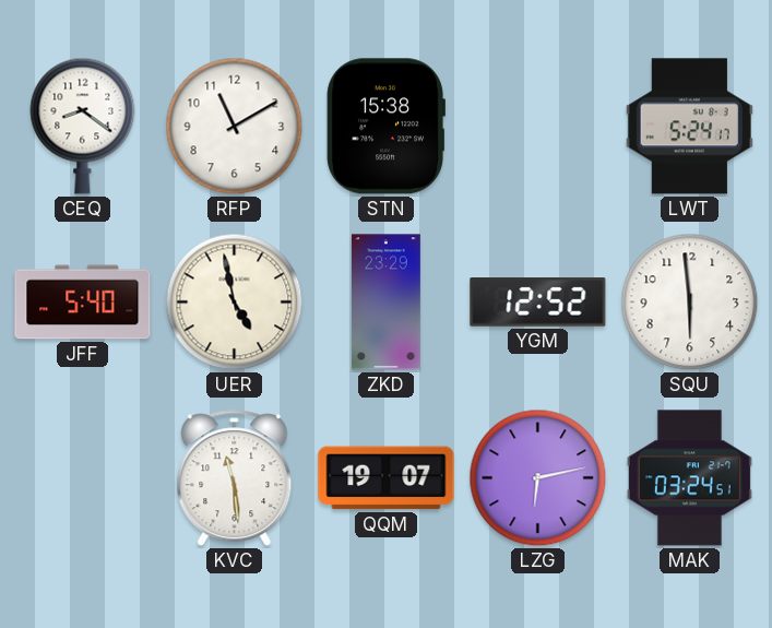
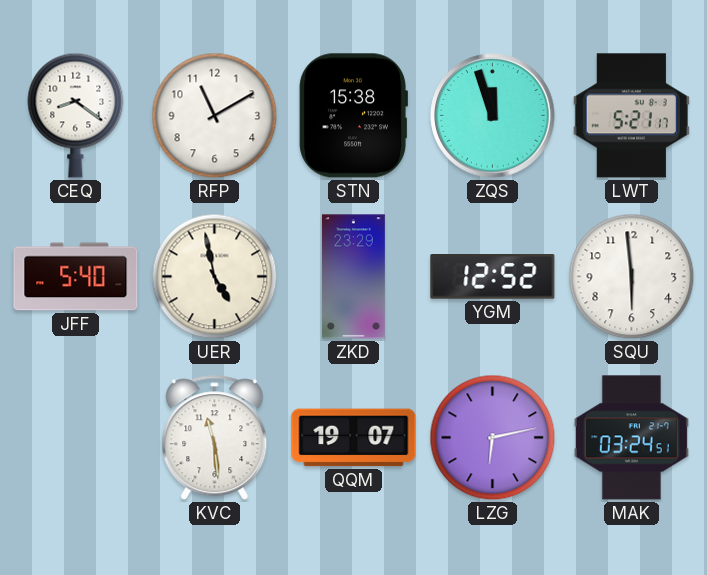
ZQS: none -> 11:57
LWT: 5:24 -> 5:21
